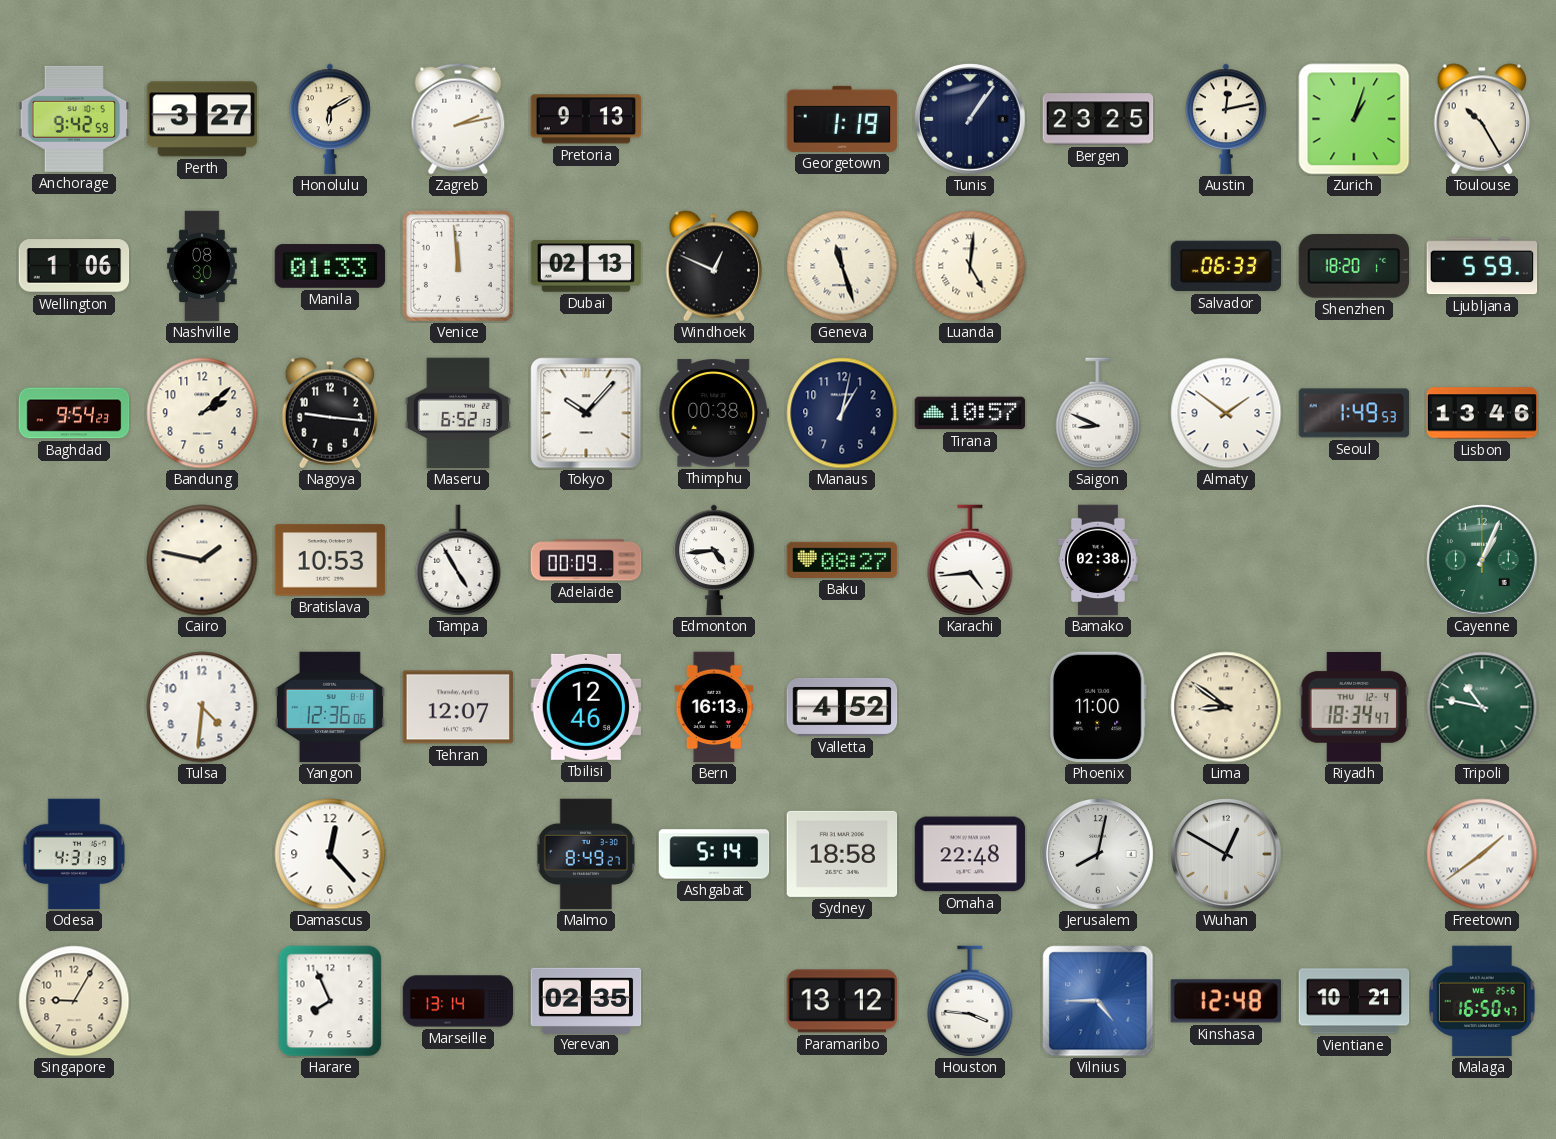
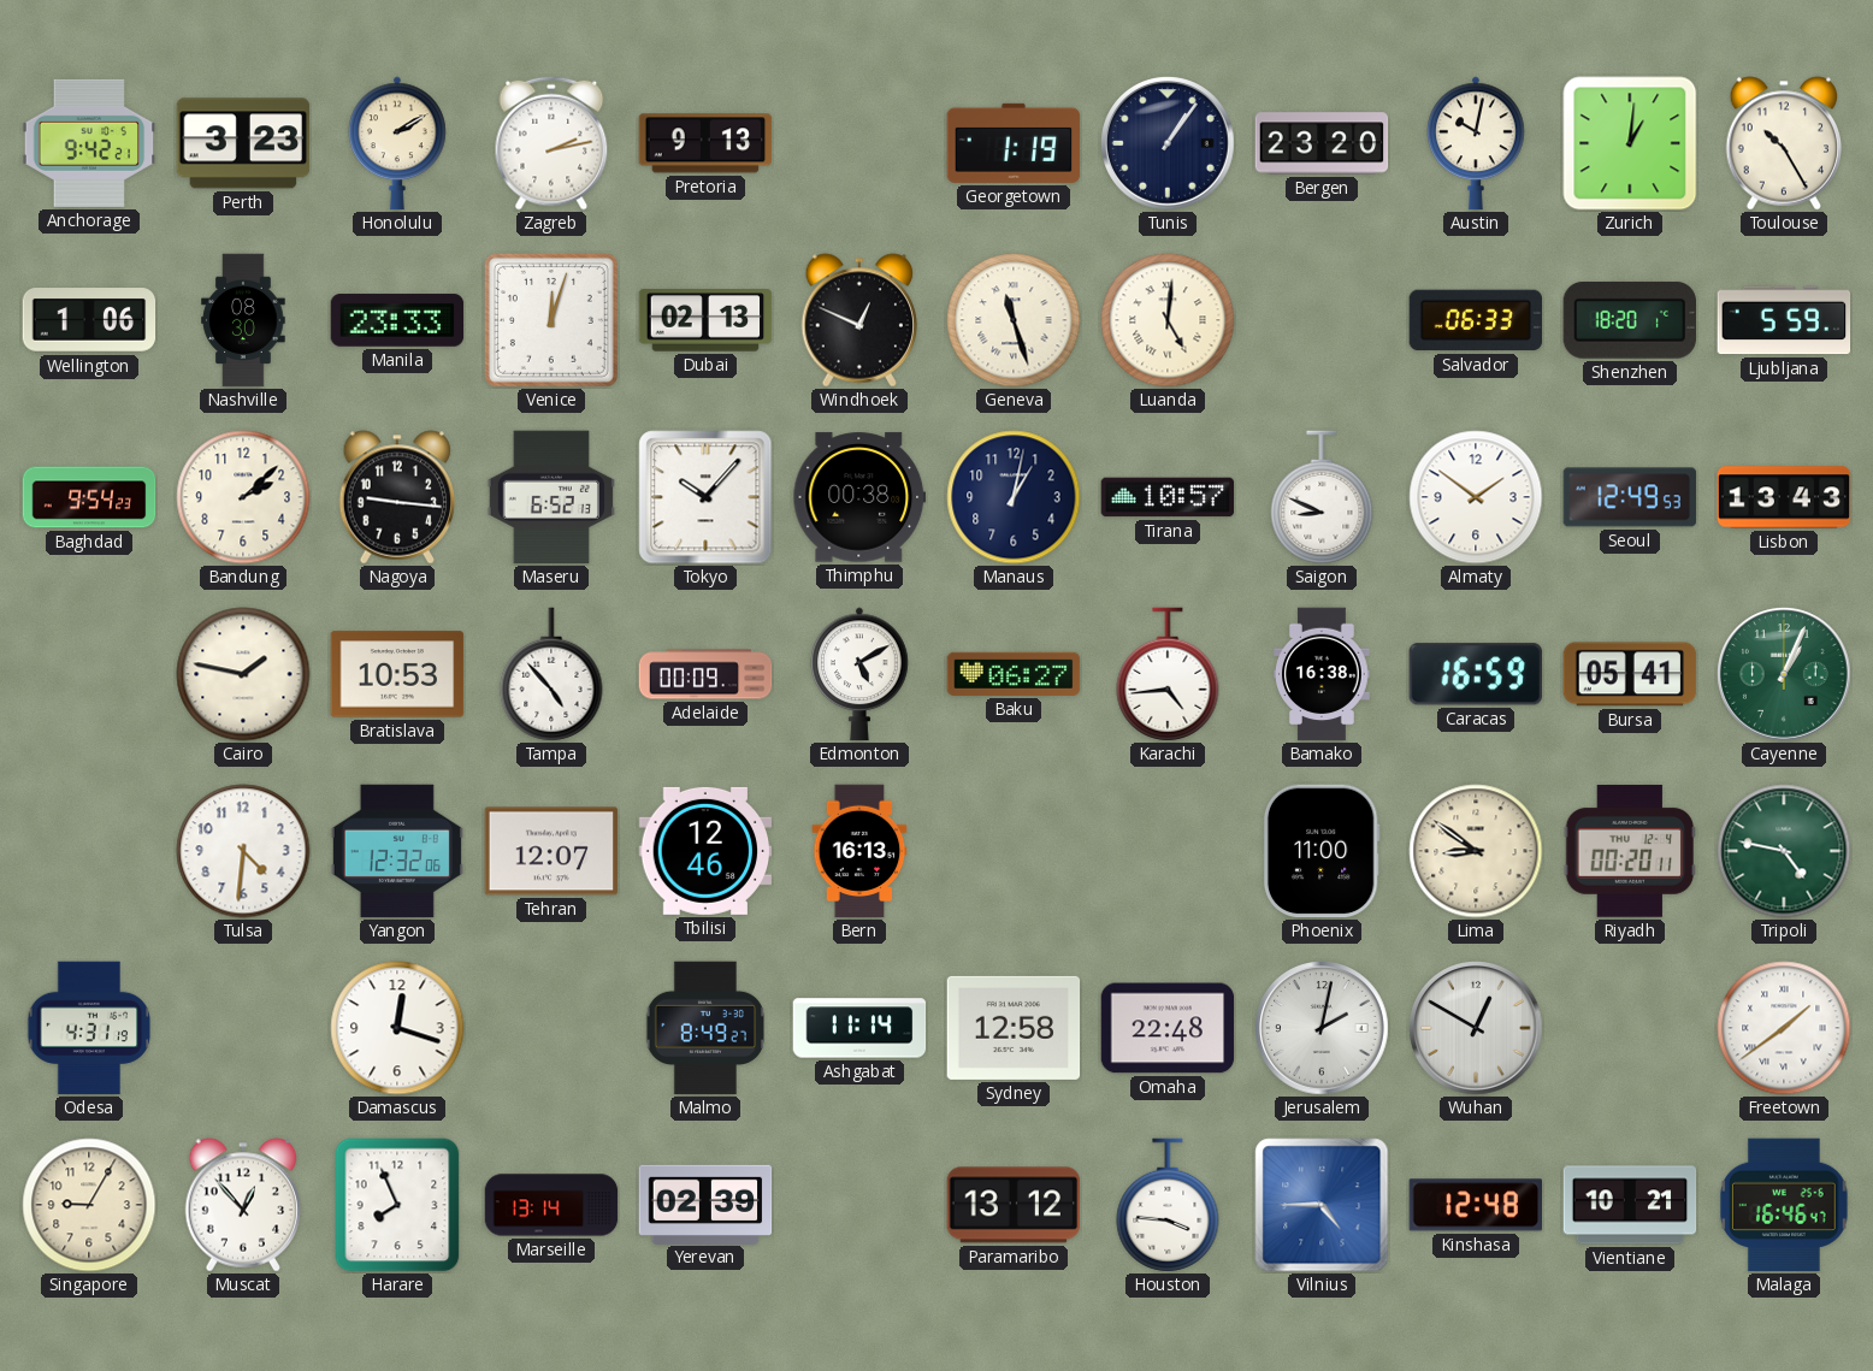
Anchorage: 9:42:59 -> 9:42:21
Perth: 3:27 -> 3:23
Honolulu: 6:10 -> 2:10
Bergen: 23:25 -> 23:20
Austin: 12:13 -> 10:02
Zurich: 1:03 -> 1:01
Manila: 01:33 -> 23:33
Venice: 11:59 -> 12:03
Seoul: 1:49 -> 12:49
Lisbon: 13:46 -> 13:43
Tampa: 4:55 -> 4:53
Edmonton: 4:44 -> 5:10
Baku: 08:27 -> 06:27
Bamako: 02:38 -> 16:38
Caracas: none -> 16:59
Bursa: none -> 05:41
Yangon: 12:36 -> 12:32
Valletta: 4:52 -> none
Riyadh: 18:34 -> 00:20
Tripoli: 10:47 -> 4:47
Damascus: 12:23 -> 12:18
Ashgabat: 5:14 -> 11:14
Sydney: 18:58 -> 12:58
Jerusalem: 8:02 -> 2:02
Muscat: none -> 12:53
Yerevan: 02:35 -> 02:39
Malaga: 16:50 -> 16:46
